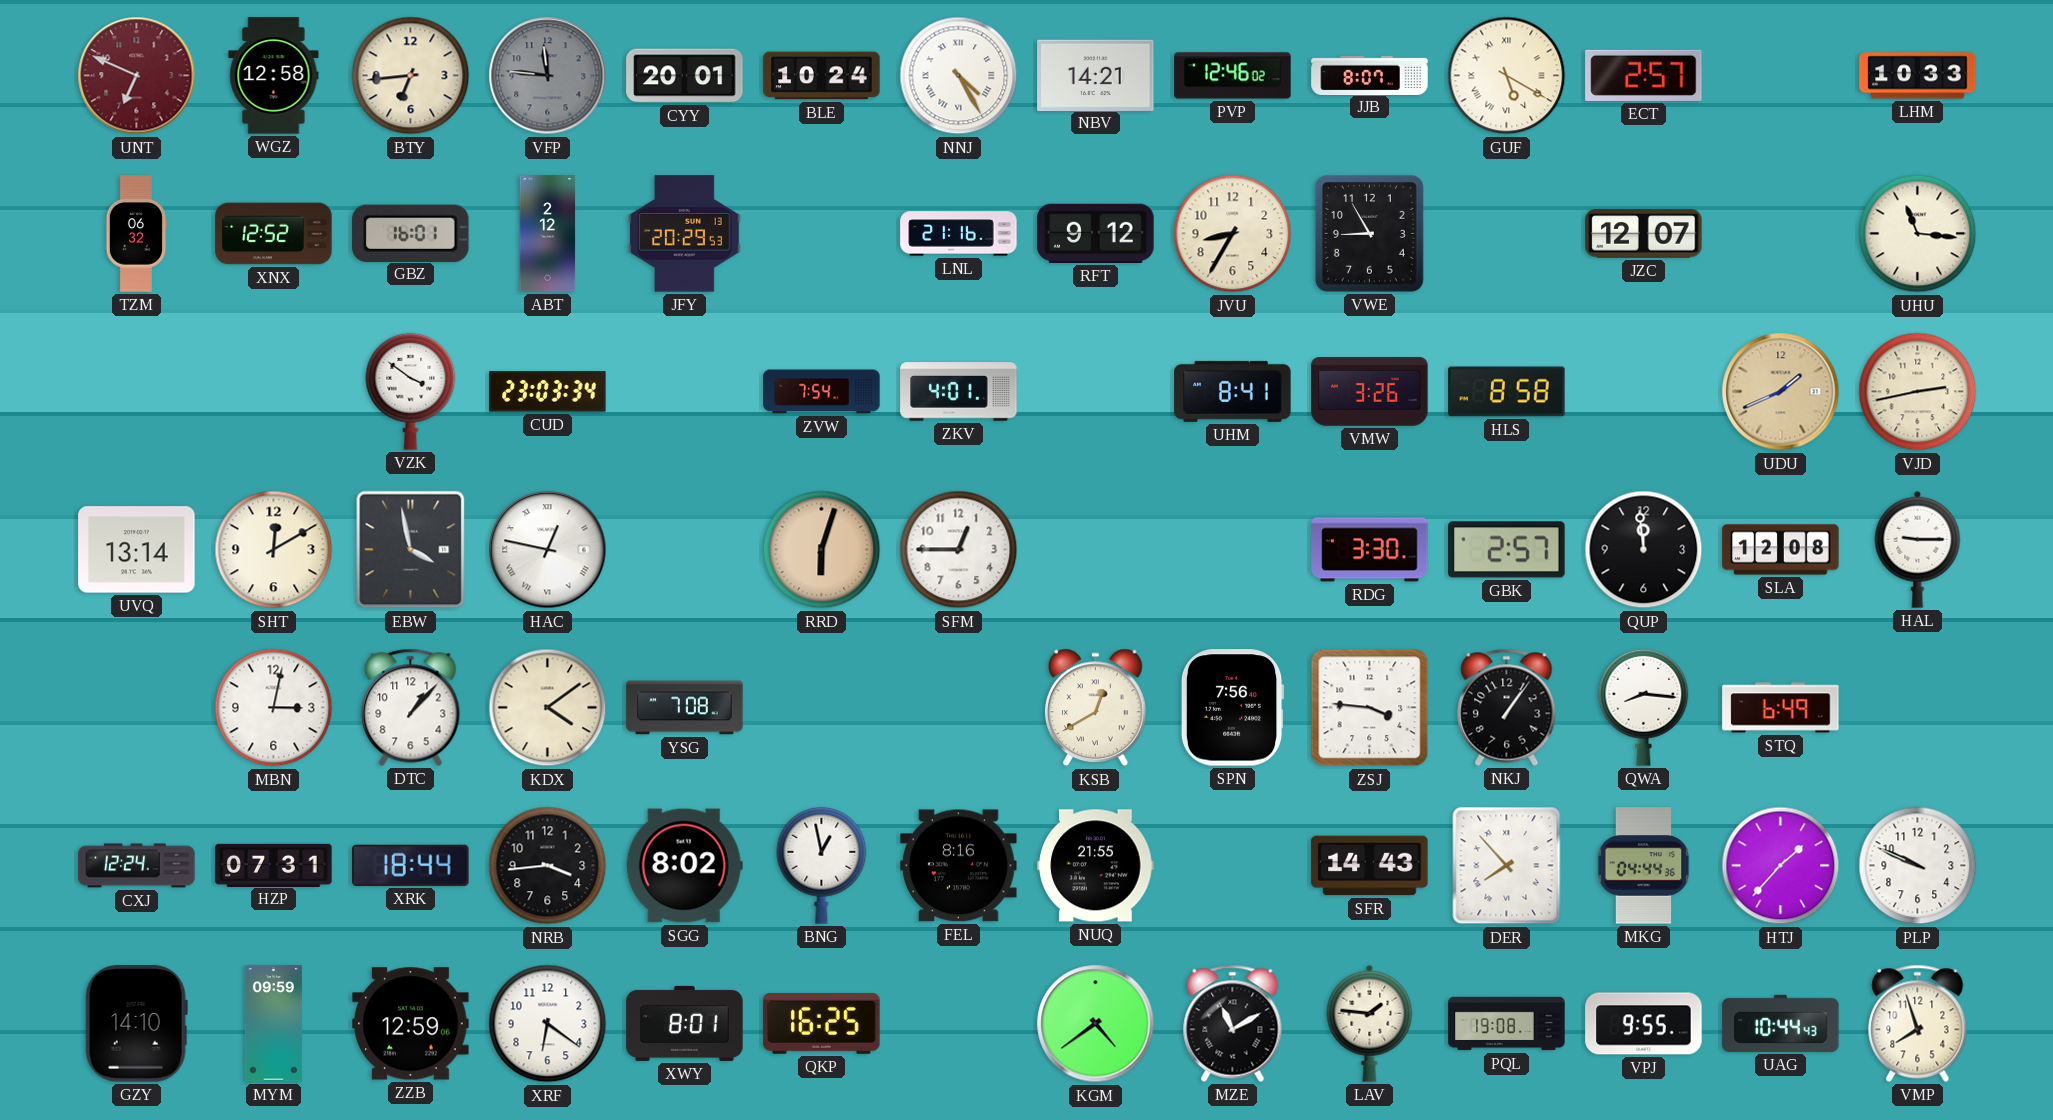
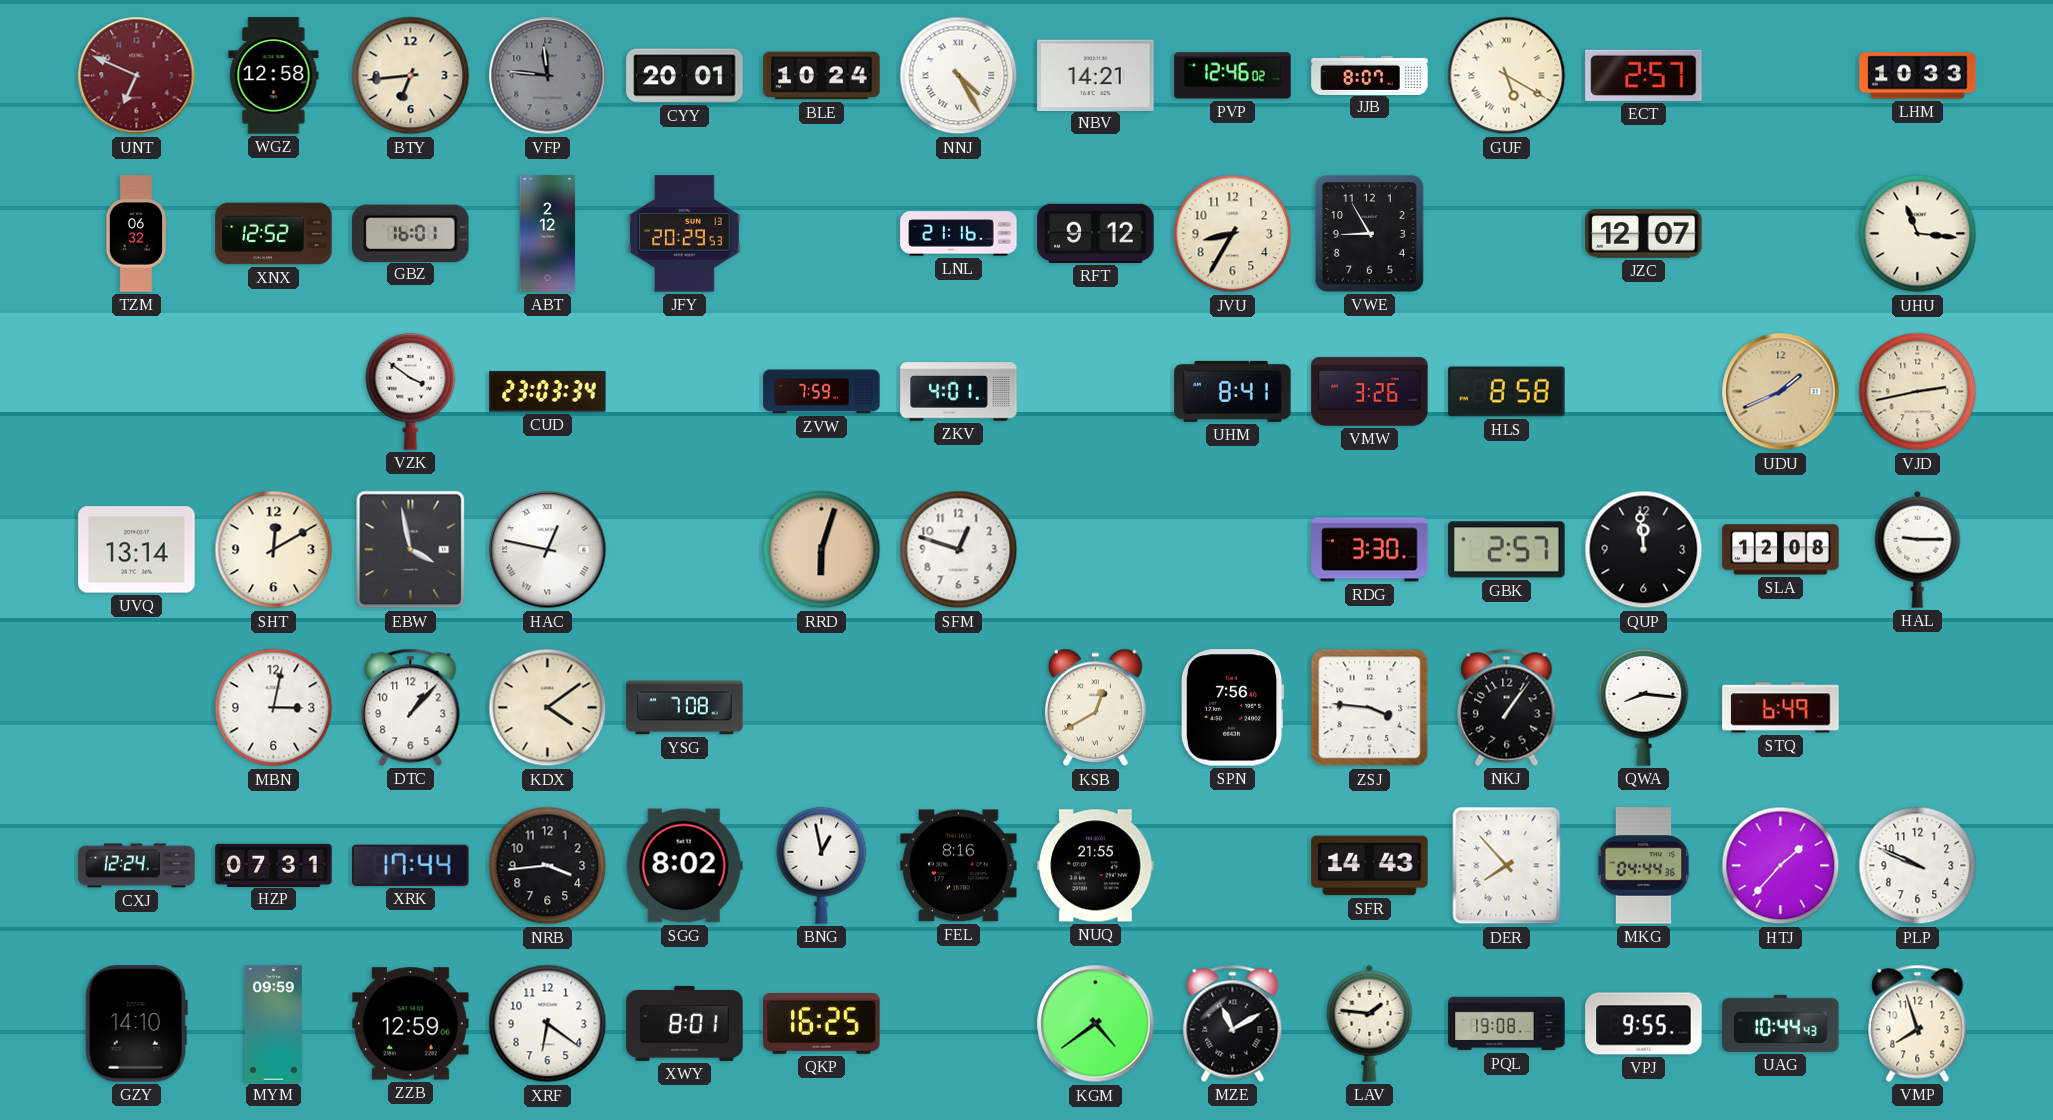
ZVW: 7:54 -> 7:59
SFM: 12:45 -> 12:48
XRK: 18:44 -> 17:44
